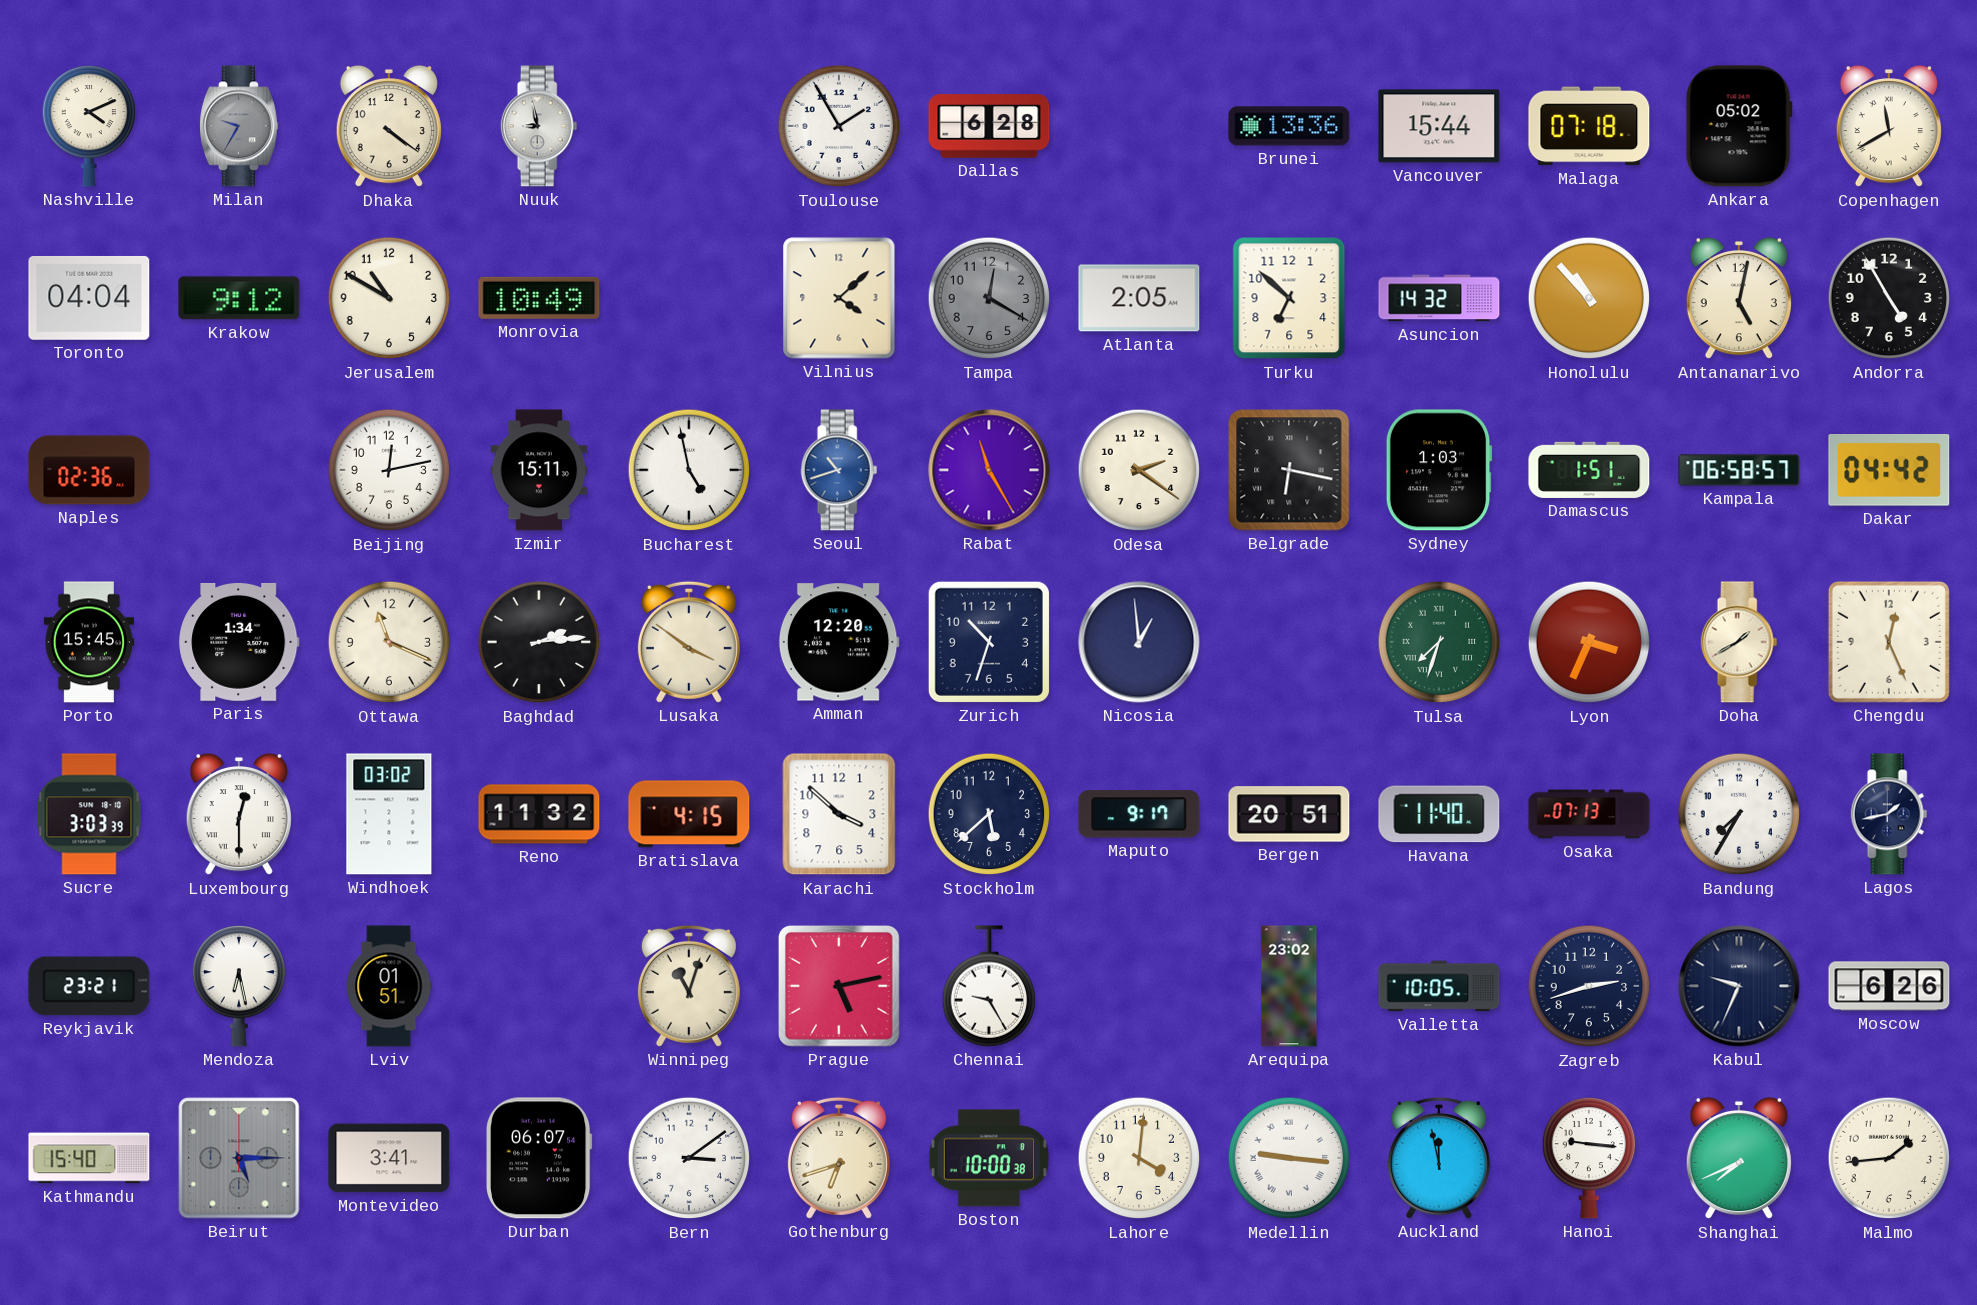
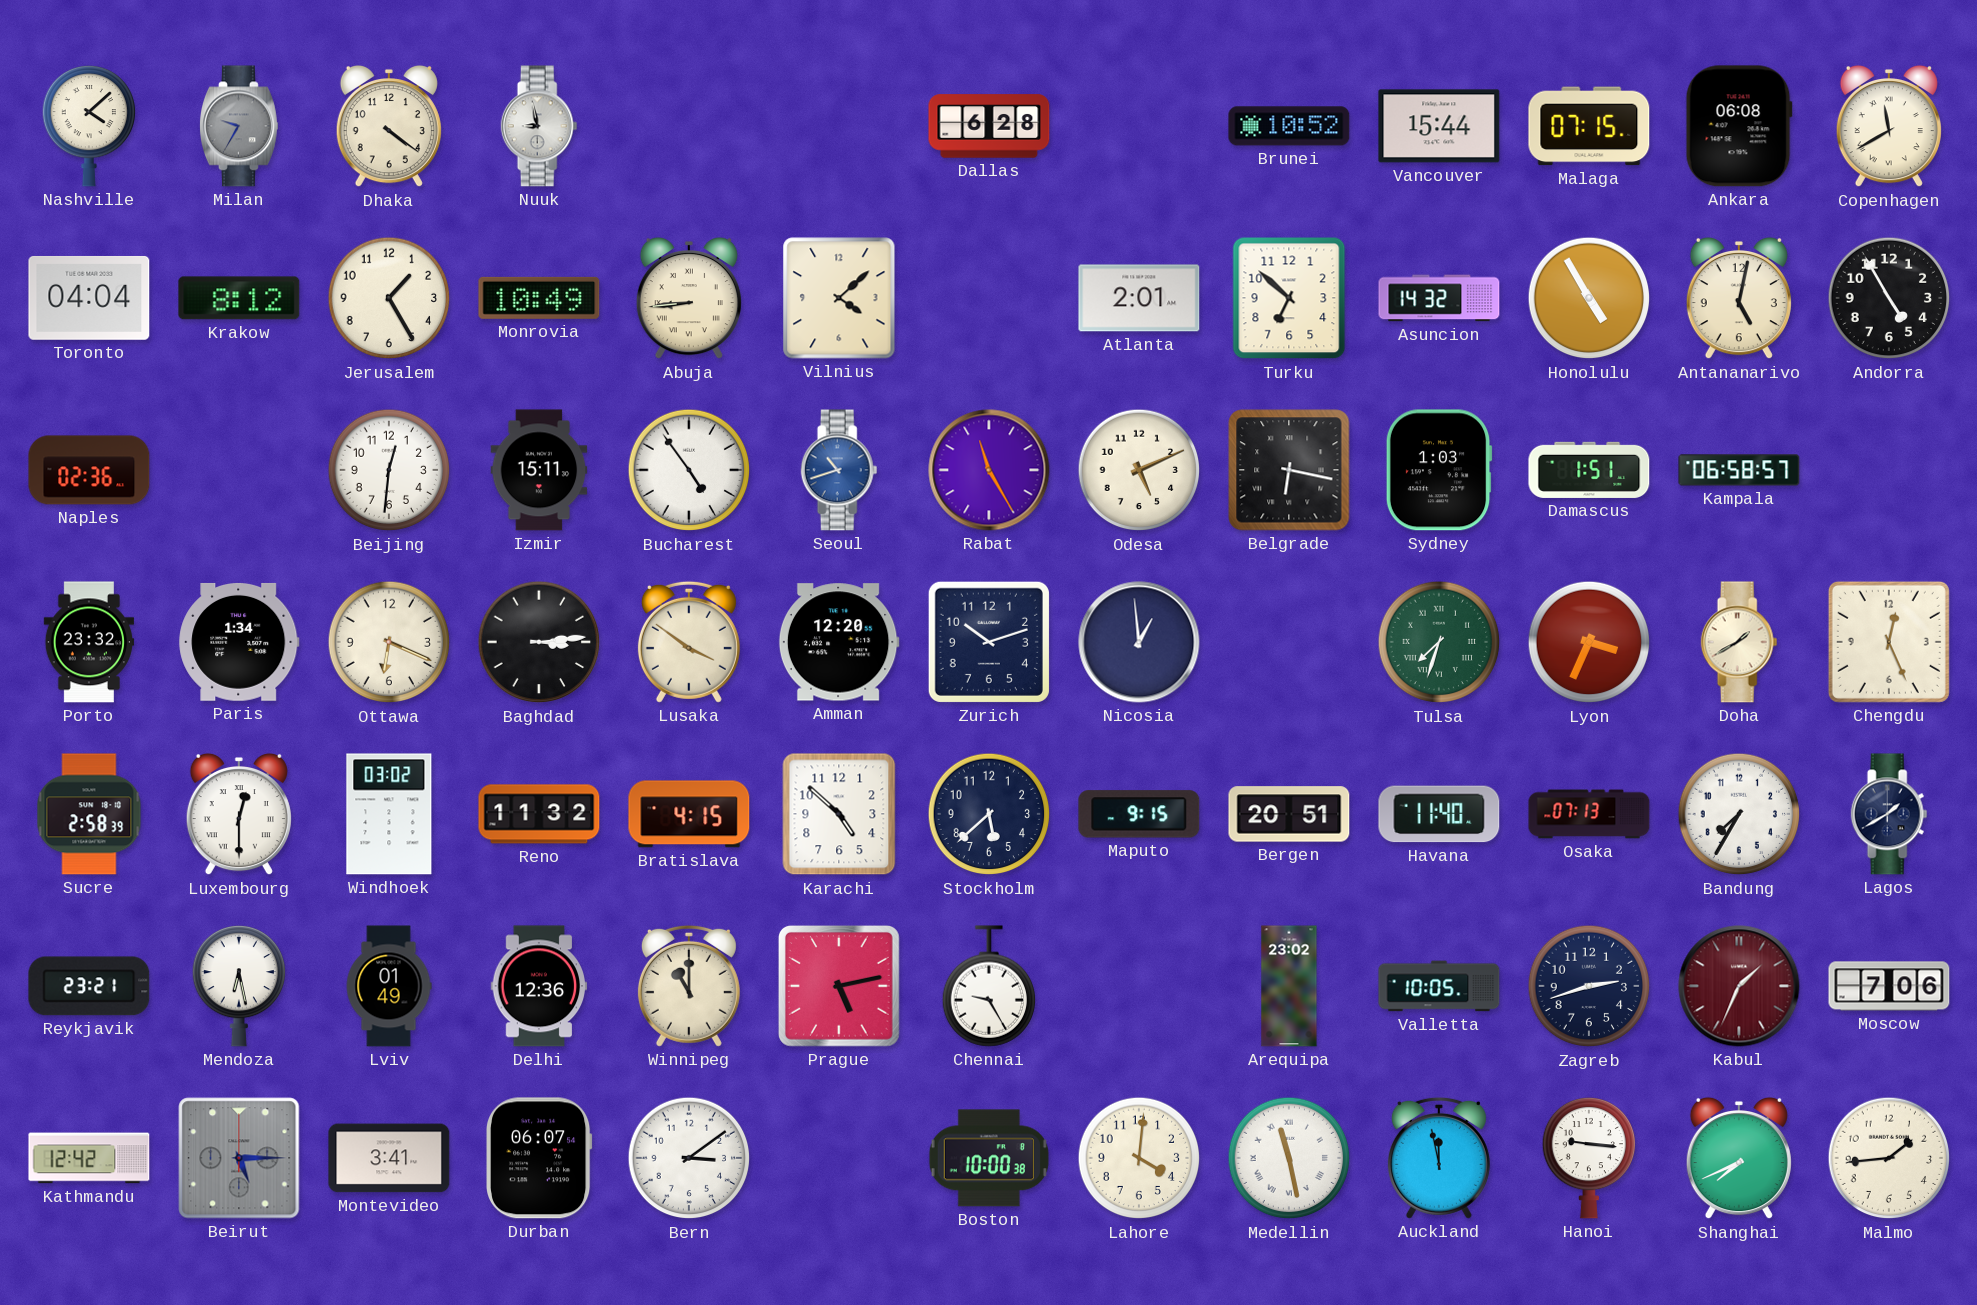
Nashville: 4:11 -> 4:08
Toulouse: 1:55 -> none
Brunei: 13:36 -> 10:52
Malaga: 07:18 -> 07:15
Ankara: 05:02 -> 06:08
Krakow: 9:12 -> 8:12
Jerusalem: 10:50 -> 1:25
Abuja: none -> 8:44
Tampa: 12:20 -> none
Atlanta: 2:05 -> 2:01
Honolulu: 10:53 -> 4:55
Beijing: 12:13 -> 12:31
Bucharest: 4:58 -> 4:54
Odesa: 2:21 -> 5:11
Dakar: 04:42 -> none
Porto: 15:45 -> 23:32
Ottawa: 11:19 -> 6:19
Baghdad: 2:14 -> 3:14
Zurich: 10:33 -> 10:12
Sucre: 3:03 -> 2:58
Karachi: 3:52 -> 4:52
Maputo: 9:17 -> 9:15
Lagos: 1:43 -> 1:40
Lviv: 01:51 -> 01:49
Delhi: none -> 12:36
Winnipeg: 11:03 -> 11:00
Kabul: 9:34 -> 1:34
Kabul dial: navy -> burgundy
Moscow: 6:26 -> 7:06
Kathmandu: 15:40 -> 12:42
Gothenburg: 6:42 -> none
Medellin: 9:16 -> 11:28
